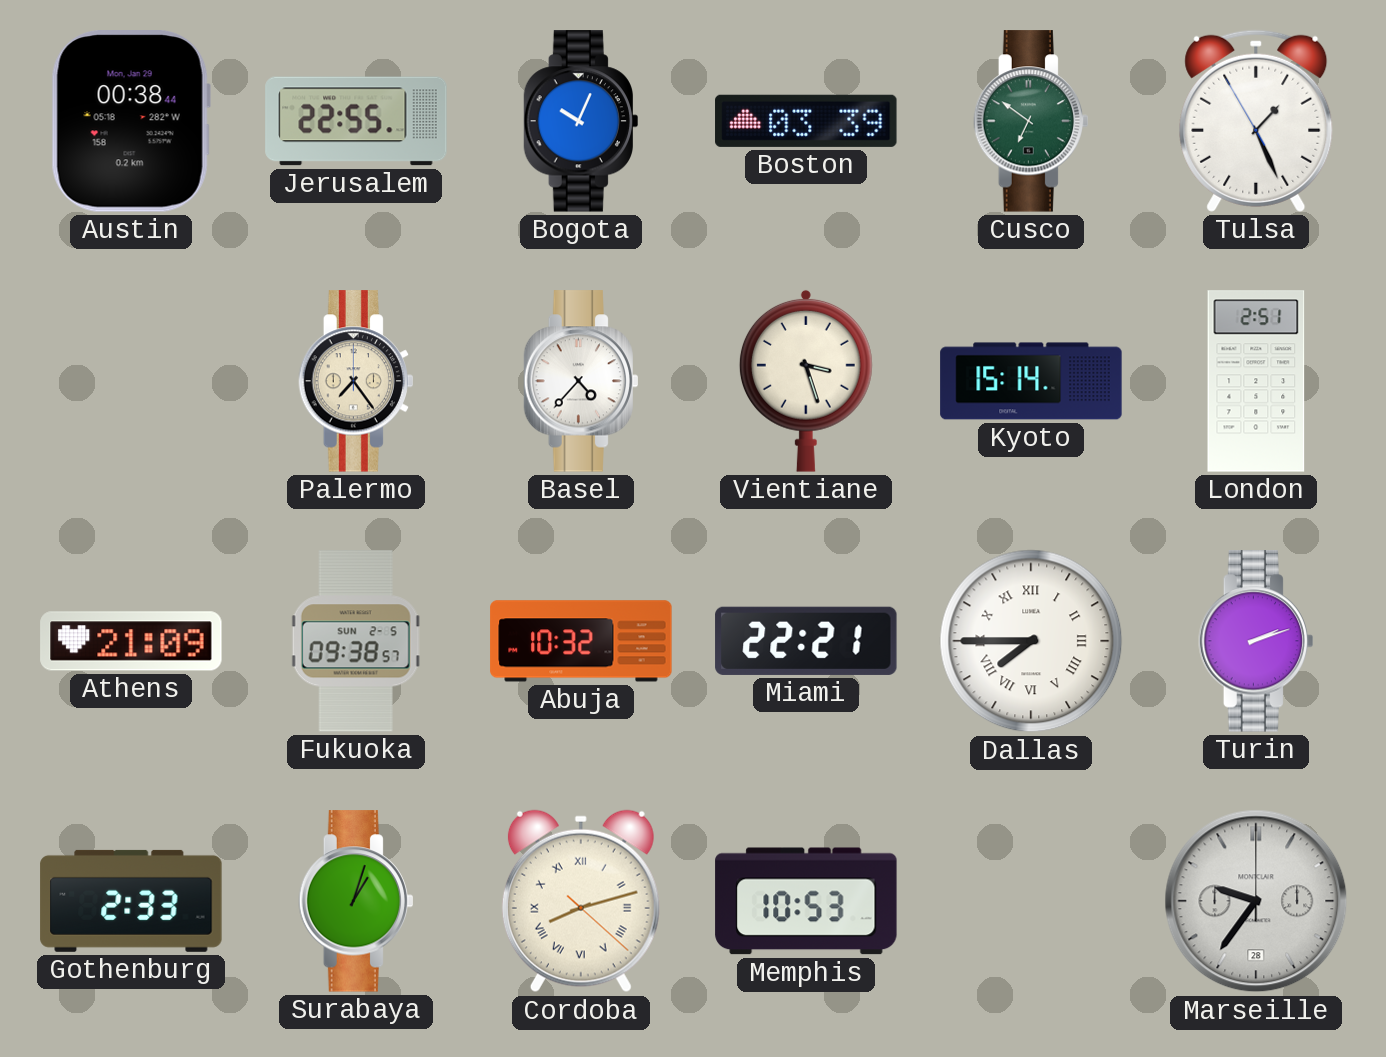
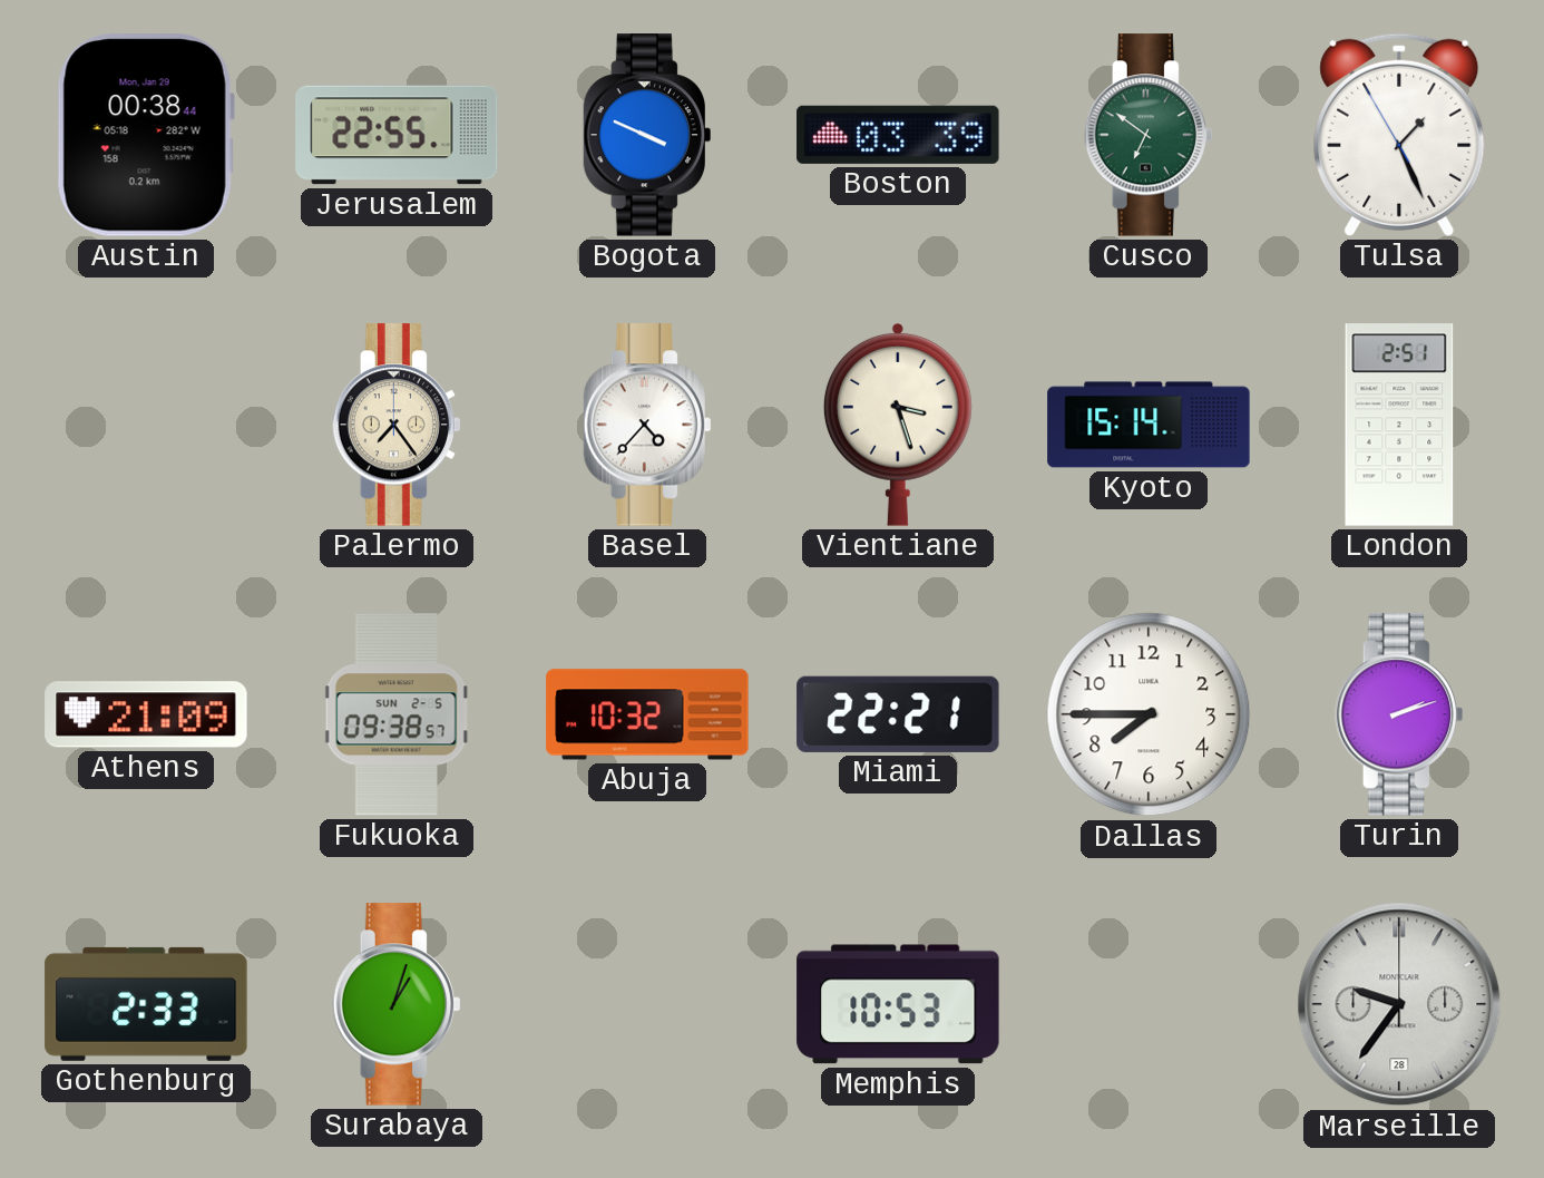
Bogota: 10:04 -> 3:49
Dallas numerals: Roman -> Arabic
Cordoba: 8:12 -> none
